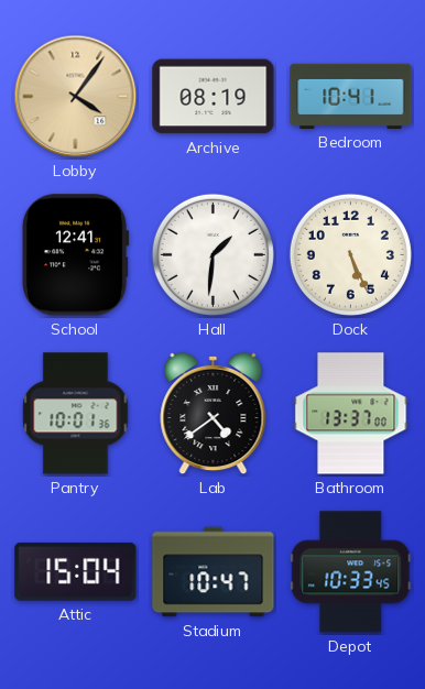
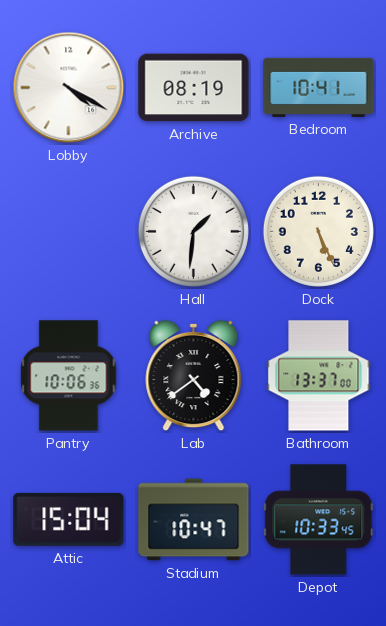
Lobby: 4:06 -> 4:20
Lobby dial: champagne -> white
School: 12:41 -> none
Pantry: 10:01 -> 10:06
